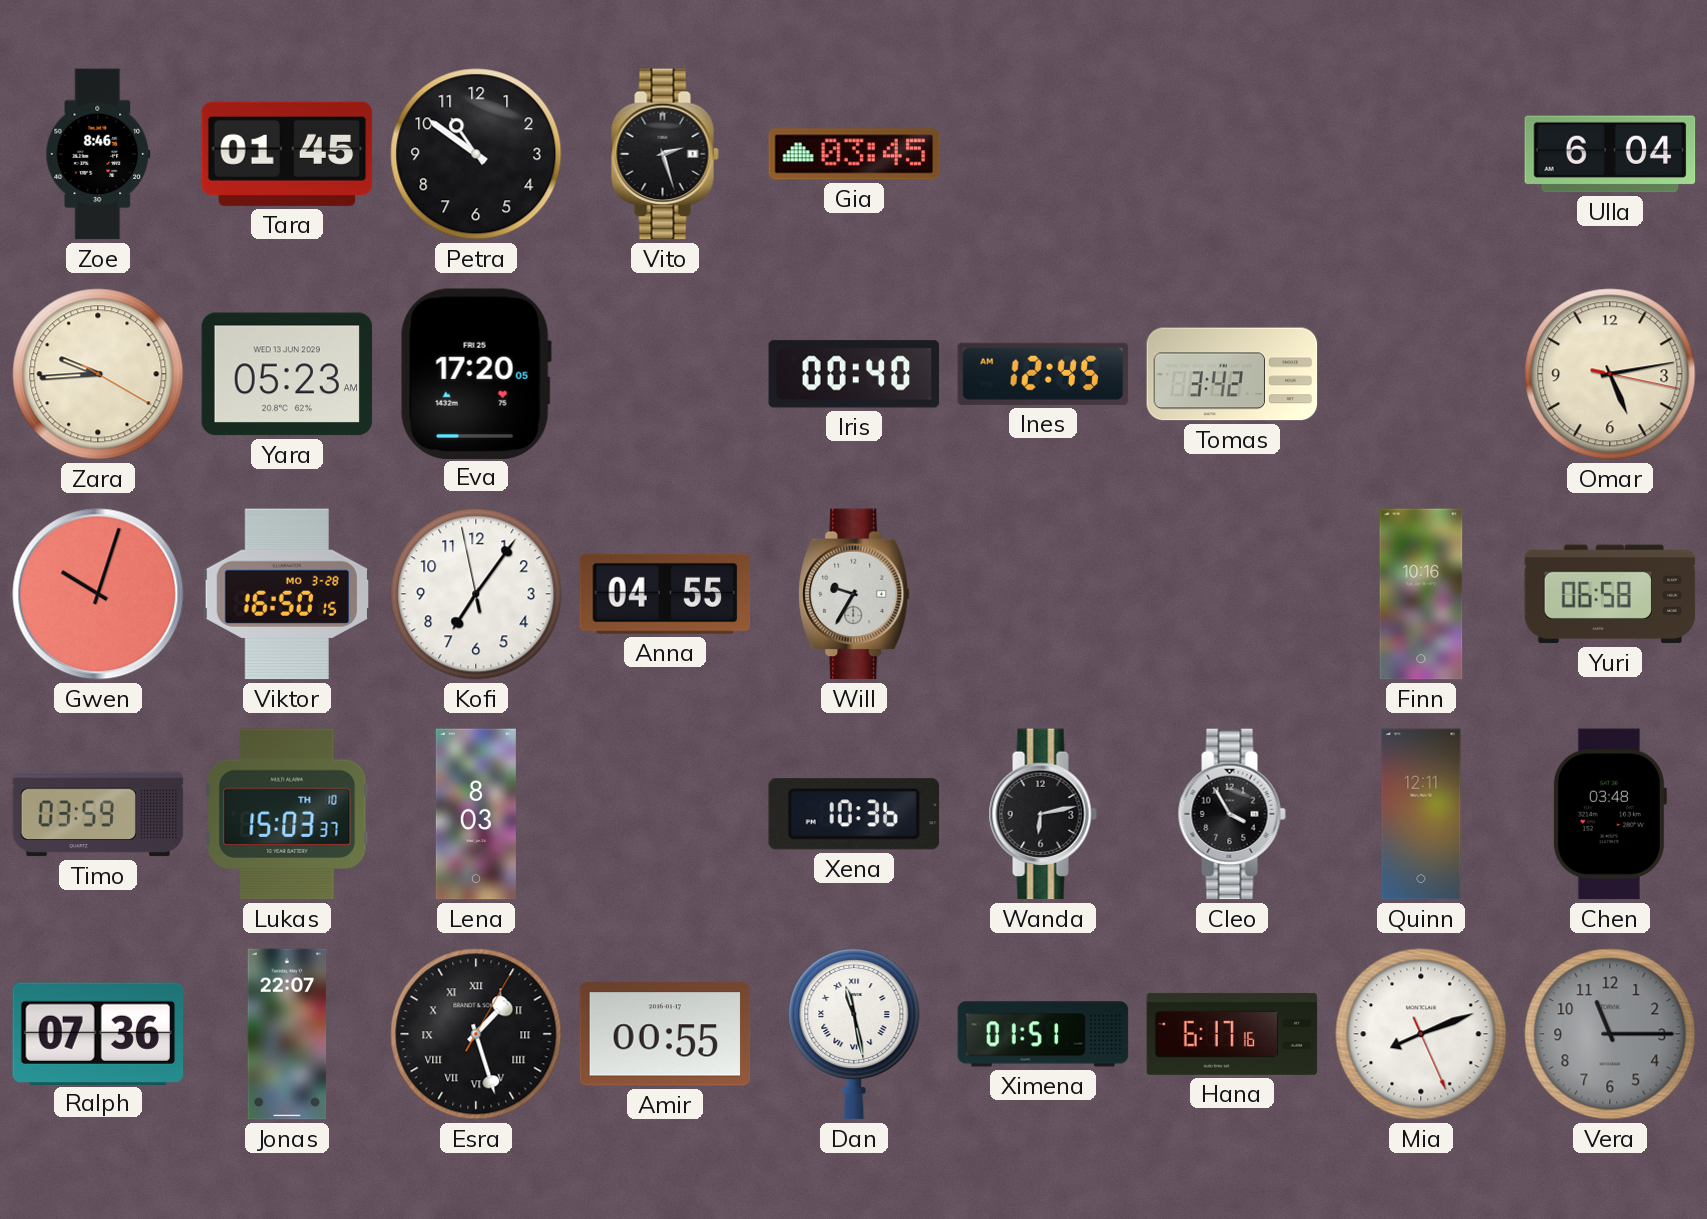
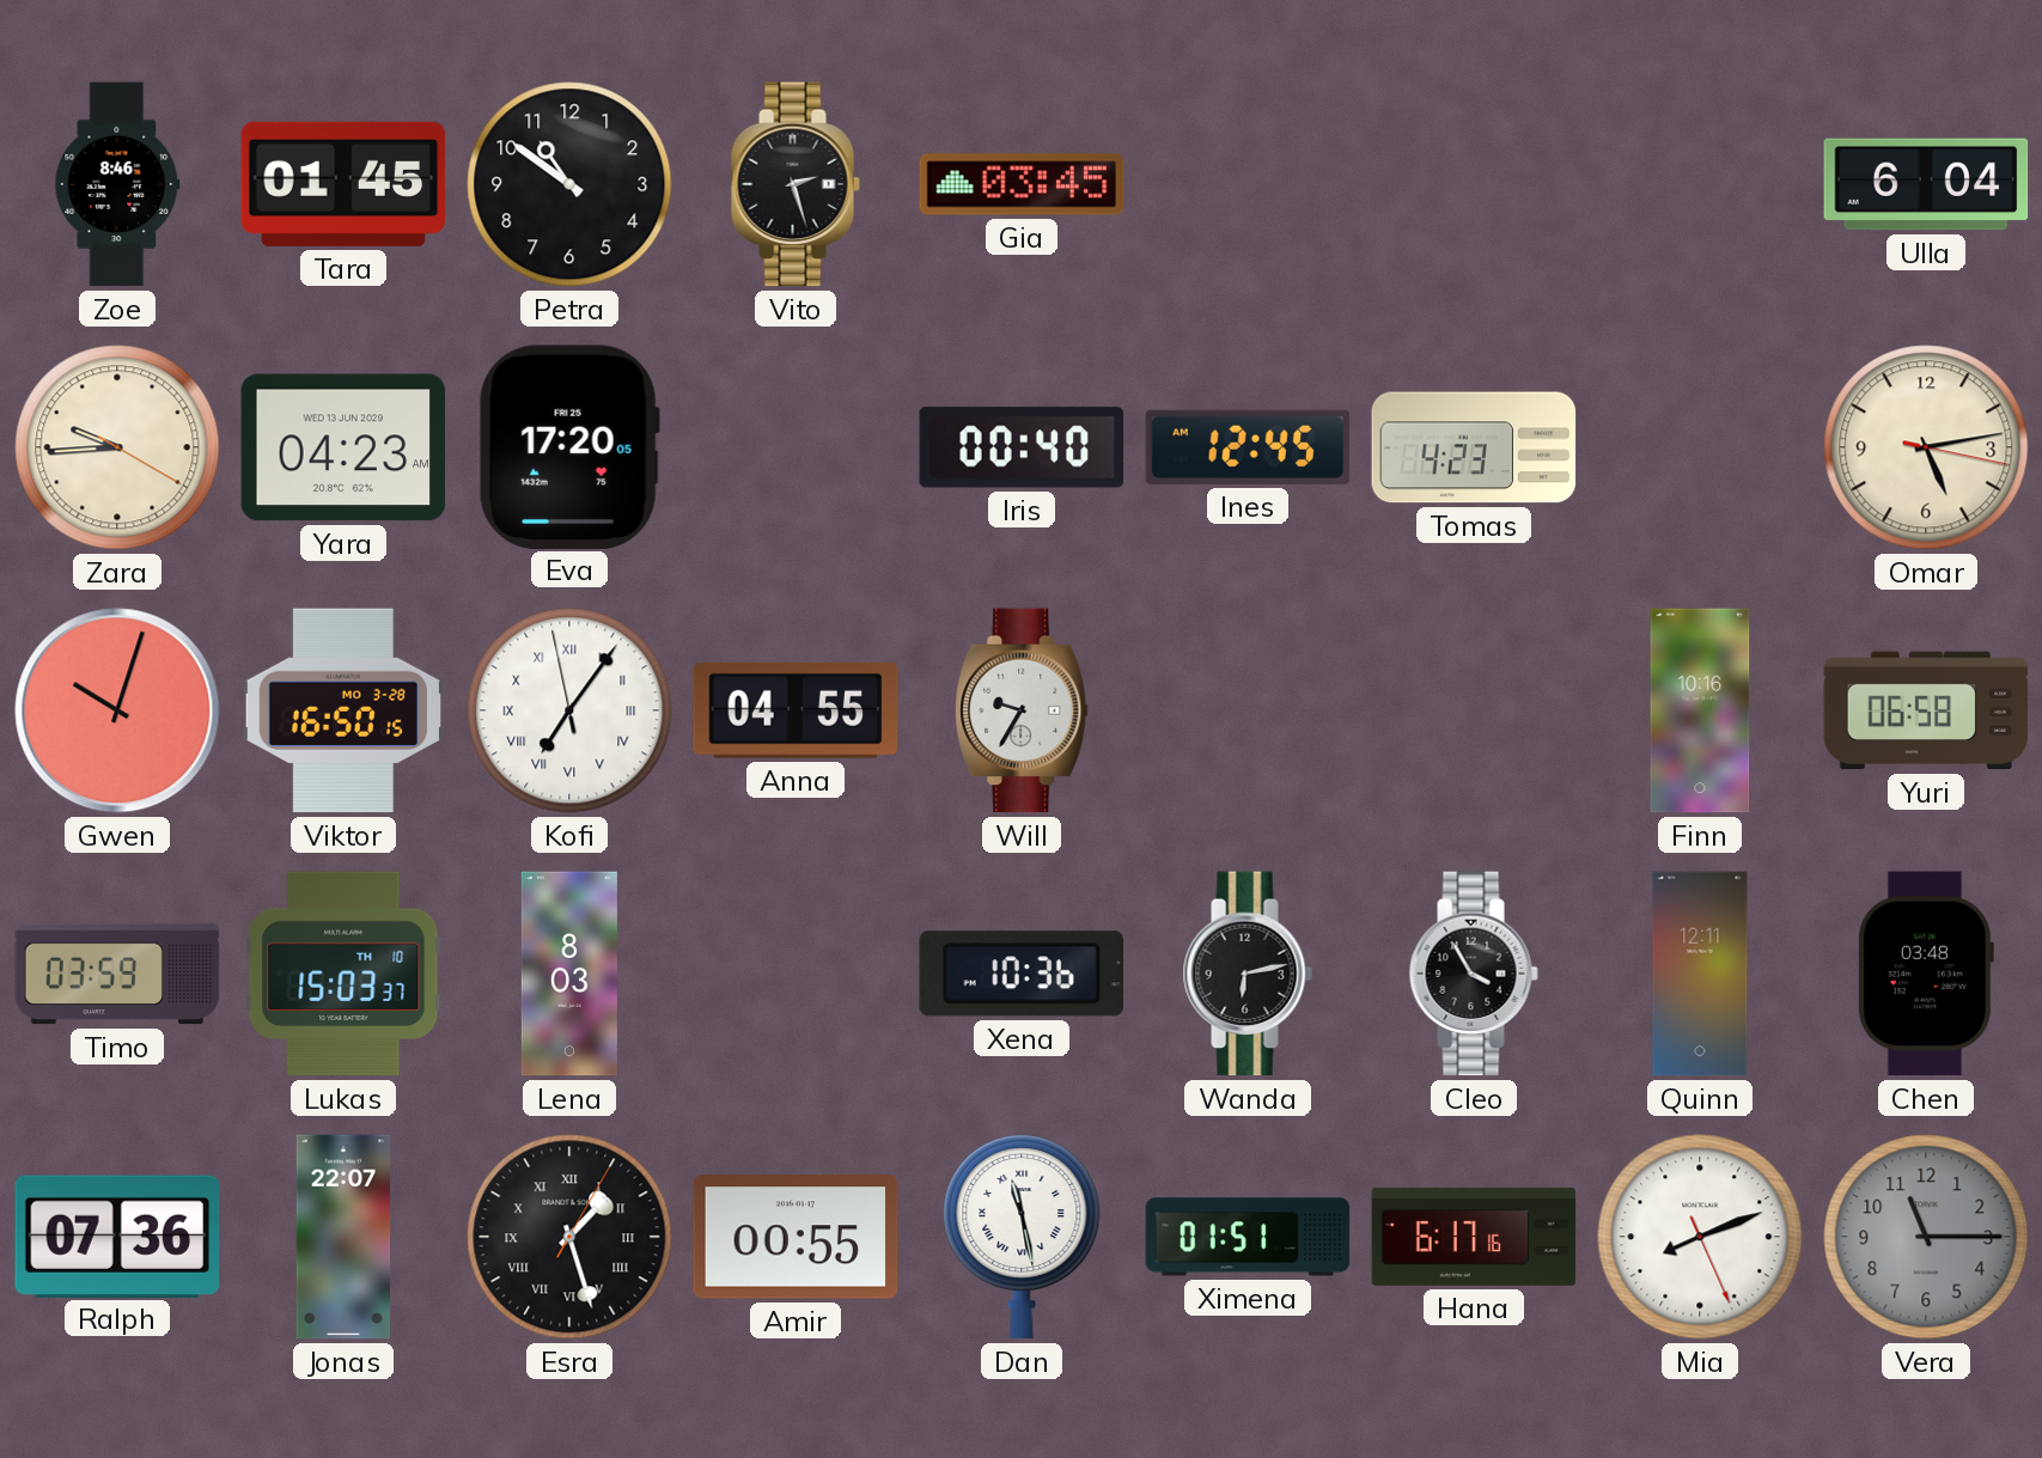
Yara: 05:23 -> 04:23
Tomas: 3:42 -> 4:23
Kofi numerals: Arabic -> Roman
